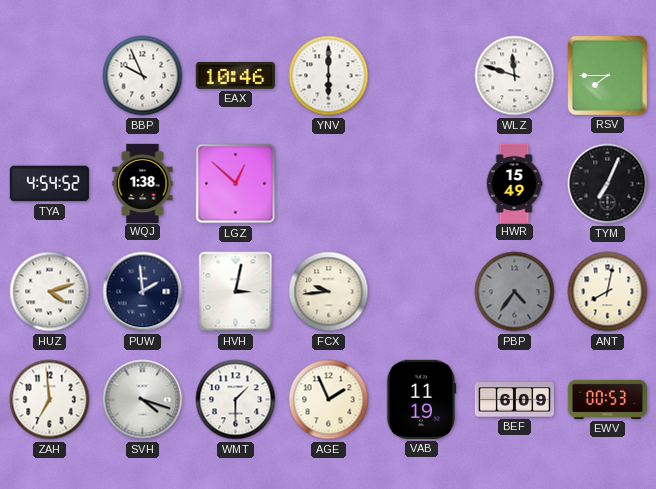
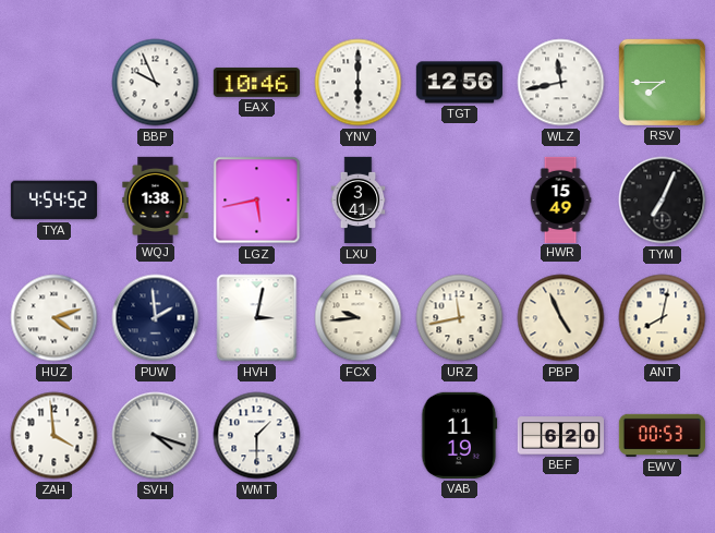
TGT: none -> 12:56
WLZ: 11:48 -> 11:43
LGZ: 12:52 -> 5:43
LXU: none -> 3:41
URZ: none -> 11:43
PBP: 4:36 -> 4:56
PBP dial: grey -> cream
ZAH: 6:59 -> 3:59
AGE: 1:56 -> none
BEF: 6:09 -> 6:20
